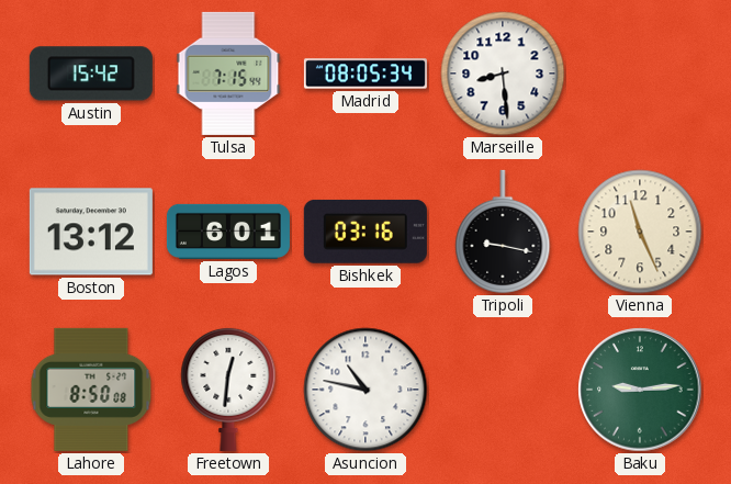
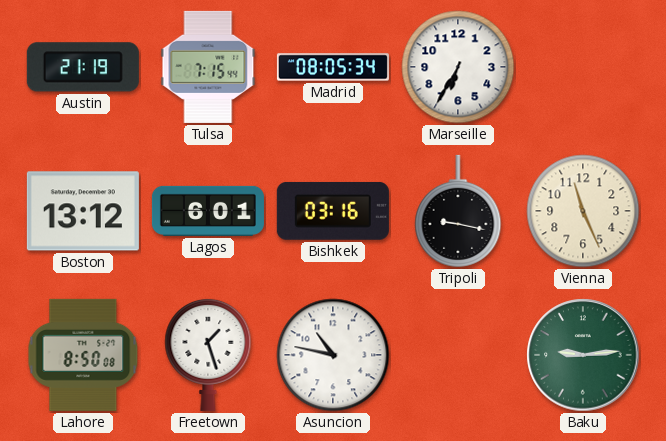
Austin: 15:42 -> 21:19
Marseille: 8:29 -> 6:35
Freetown: 12:31 -> 1:27
